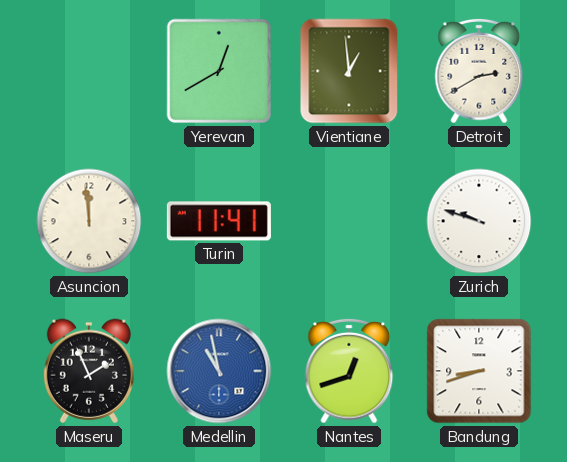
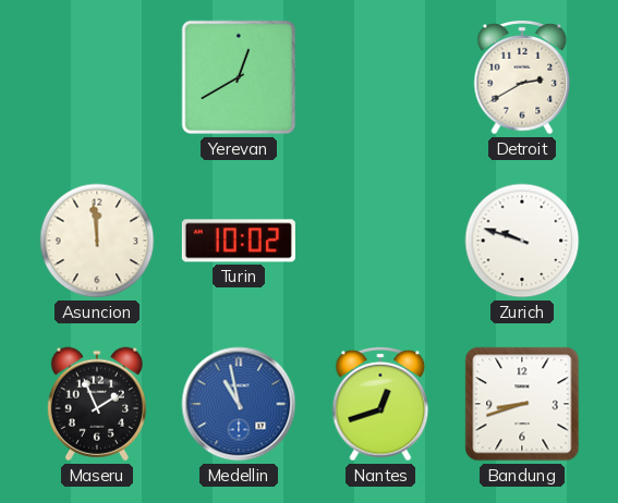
Vientiane: 12:59 -> none
Turin: 11:41 -> 10:02
